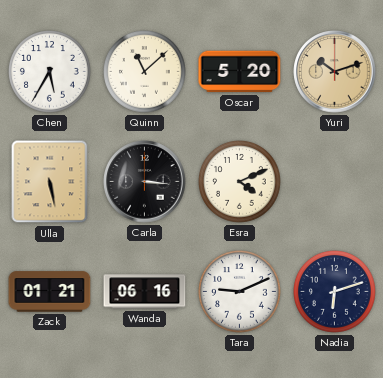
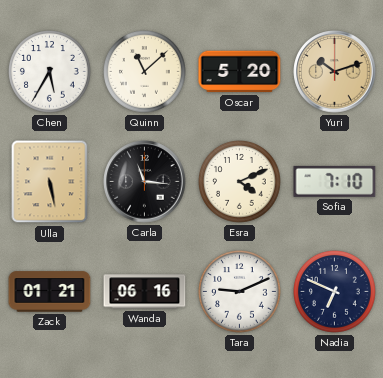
Carla: 3:16 -> 11:16
Sofia: none -> 7:10
Nadia: 6:12 -> 6:49
